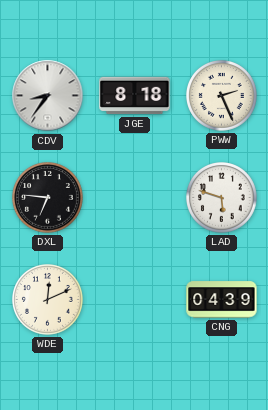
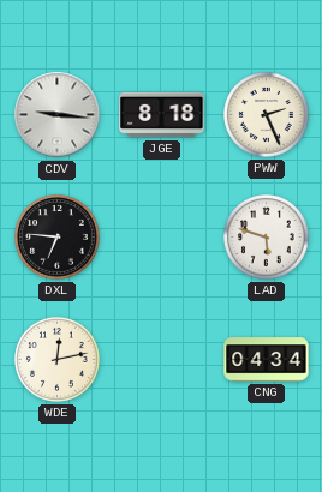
CDV: 8:36 -> 9:16
WDE: 12:11 -> 12:13
CNG: 04:39 -> 04:34
